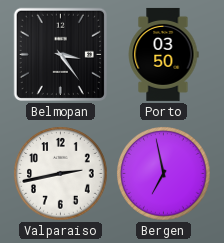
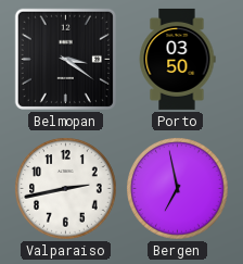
Belmopan: 3:24 -> 3:21
